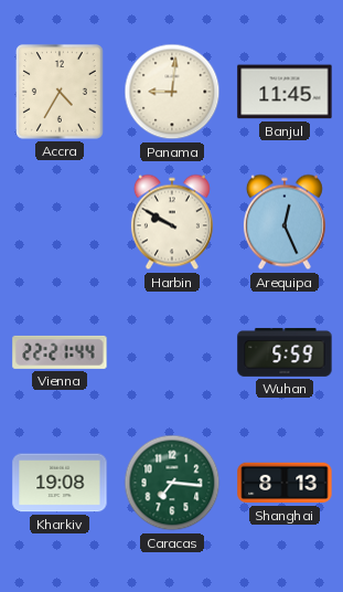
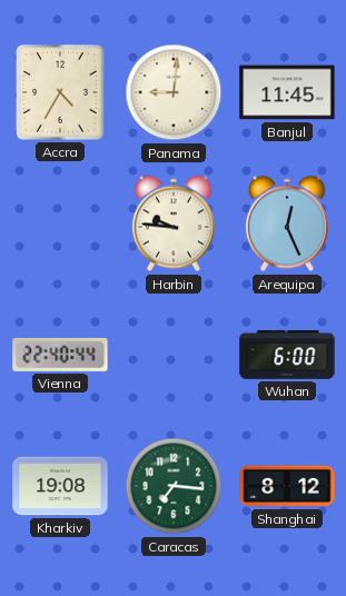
Harbin: 9:50 -> 9:46
Vienna: 22:21 -> 22:40
Wuhan: 5:59 -> 6:00
Shanghai: 8:13 -> 8:12
